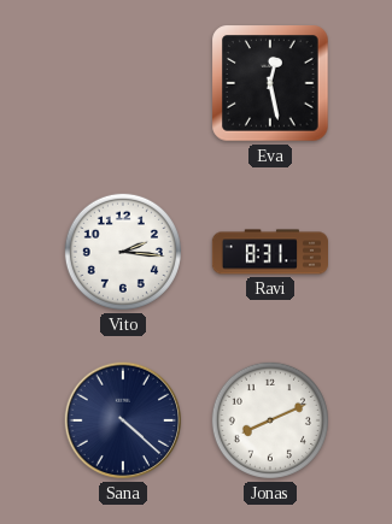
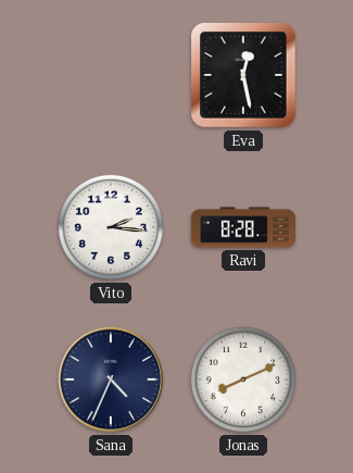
Ravi: 8:31 -> 8:28
Sana: 4:22 -> 4:34
